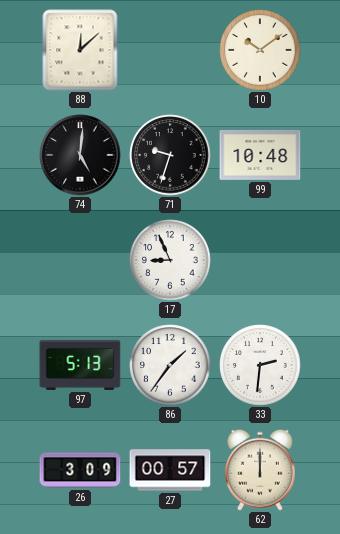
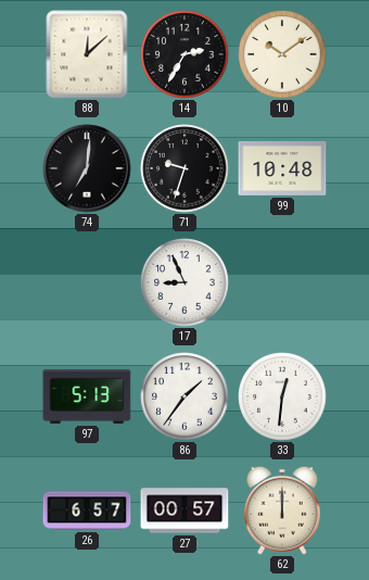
14: none -> 2:35
74: 5:01 -> 7:01
33: 2:31 -> 12:31
26: 3:09 -> 6:57
